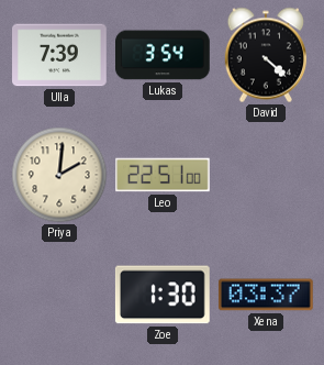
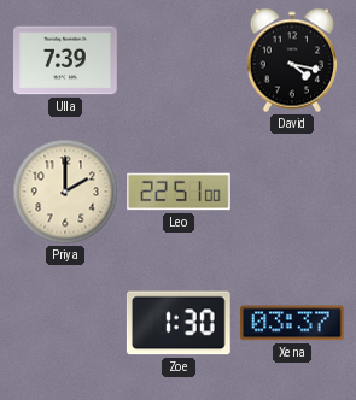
Lukas: 3:54 -> none
David: 4:22 -> 4:17
Priya: 2:01 -> 2:00
